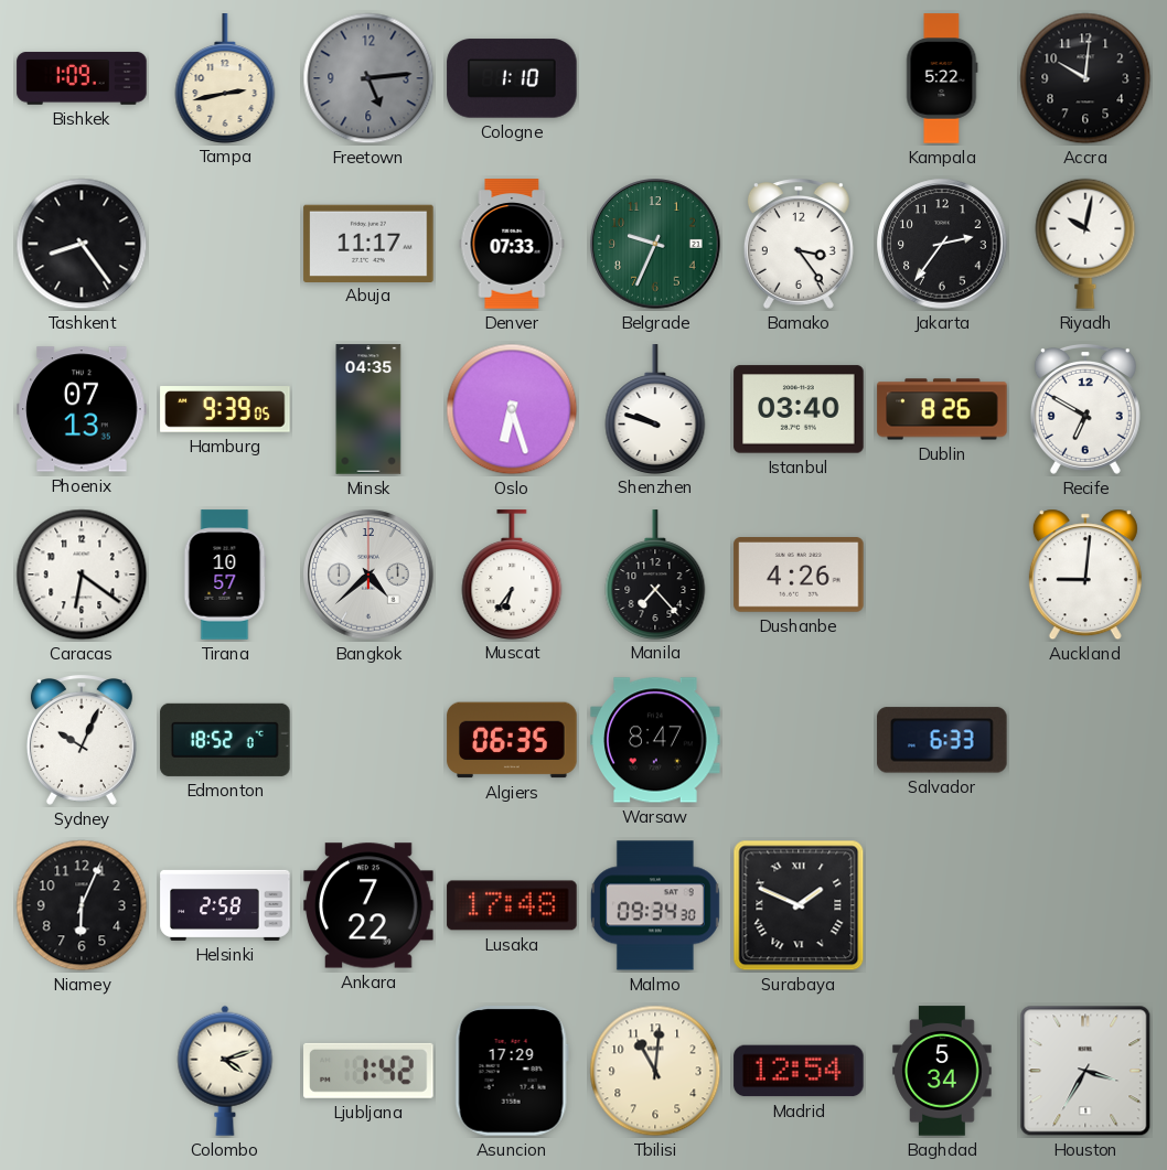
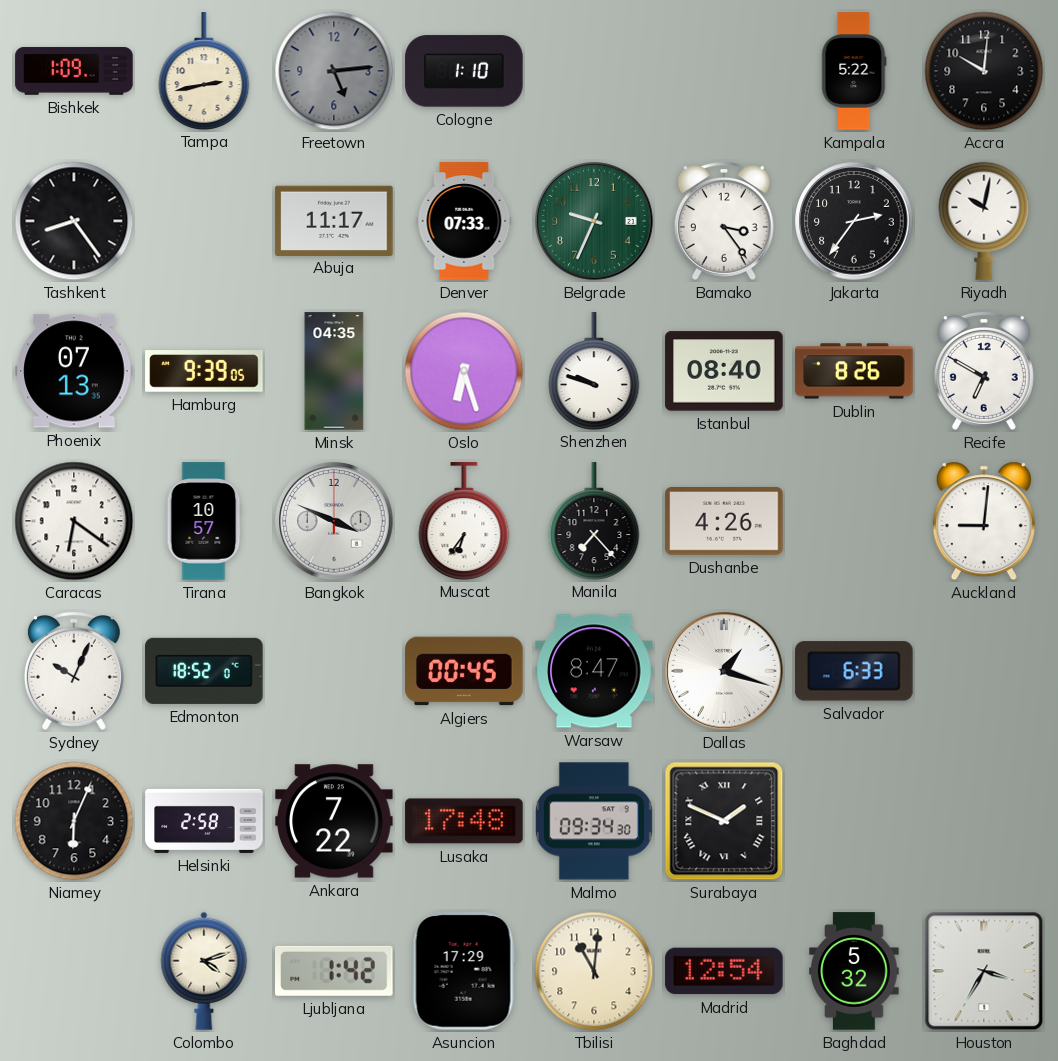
Istanbul: 03:40 -> 08:40
Bangkok: 4:38 -> 3:49
Algiers: 06:35 -> 00:45
Dallas: none -> 1:18
Baghdad: 5:34 -> 5:32
